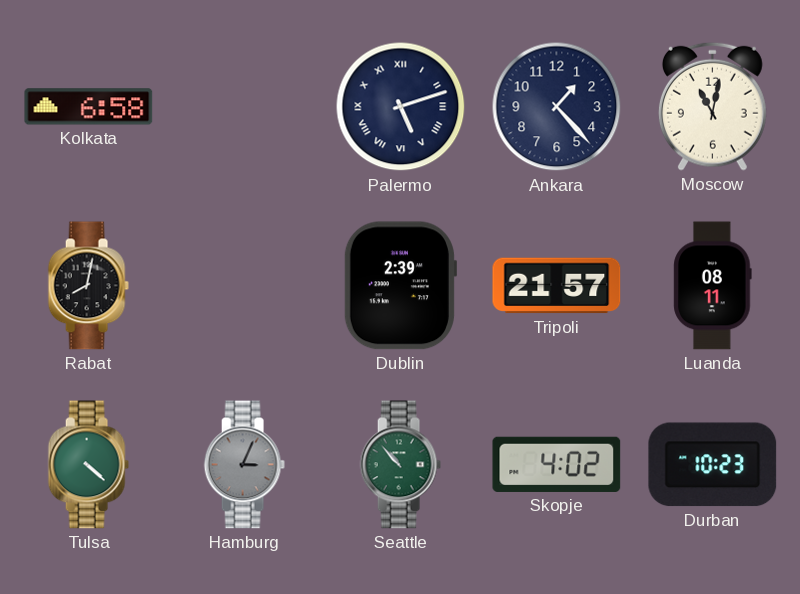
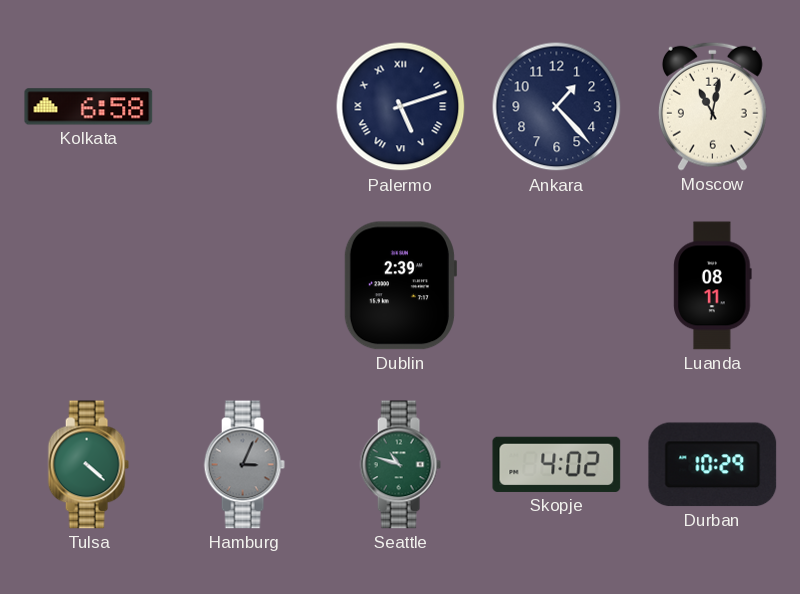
Rabat: 8:02 -> none
Tripoli: 21:57 -> none
Seattle: 10:53 -> 10:48
Durban: 10:23 -> 10:29
